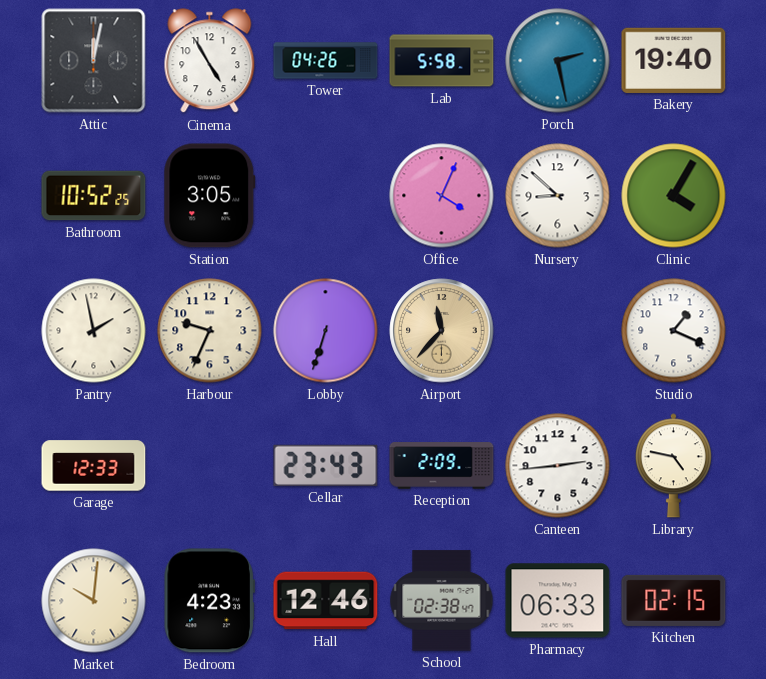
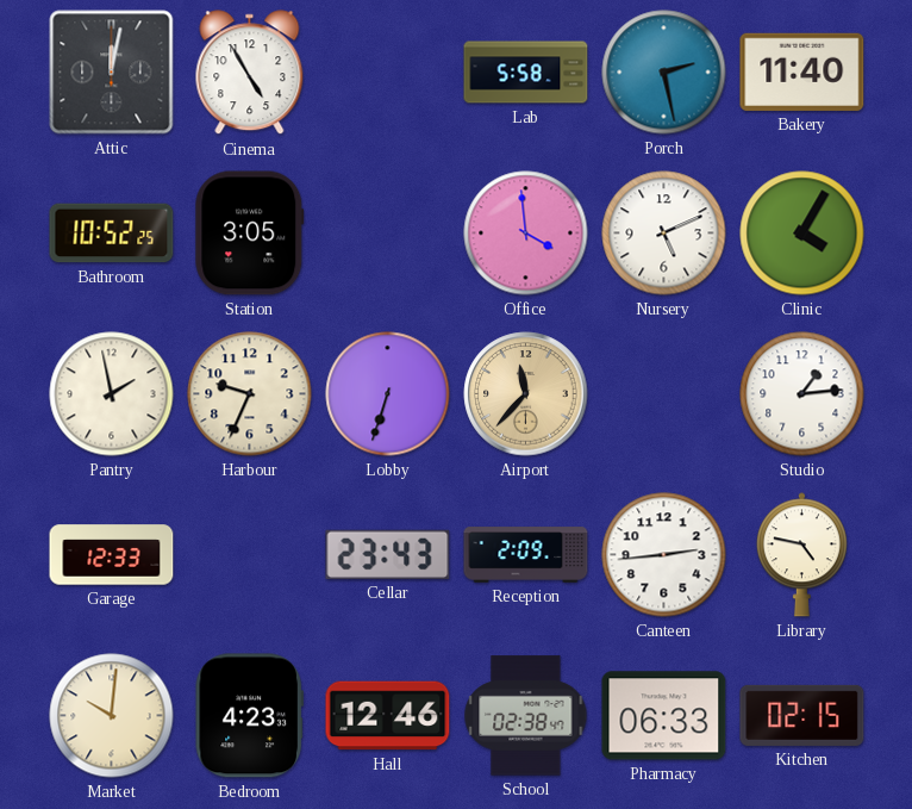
Tower: 04:26 -> none
Bakery: 19:40 -> 11:40
Office: 4:04 -> 3:59
Nursery: 8:52 -> 5:11
Studio: 1:19 -> 1:14
